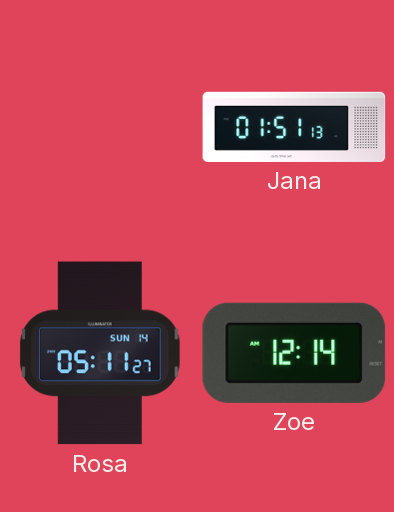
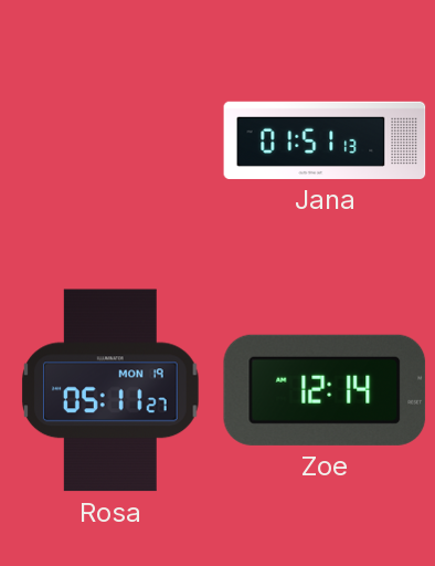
Rosa date: SUN 14 -> MON 19
